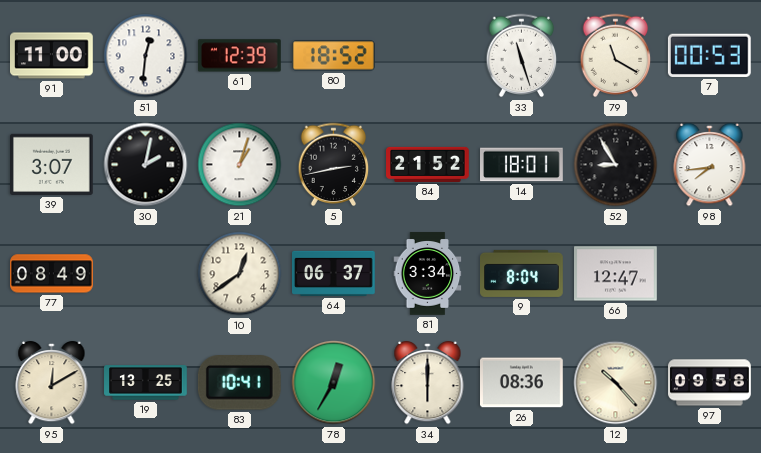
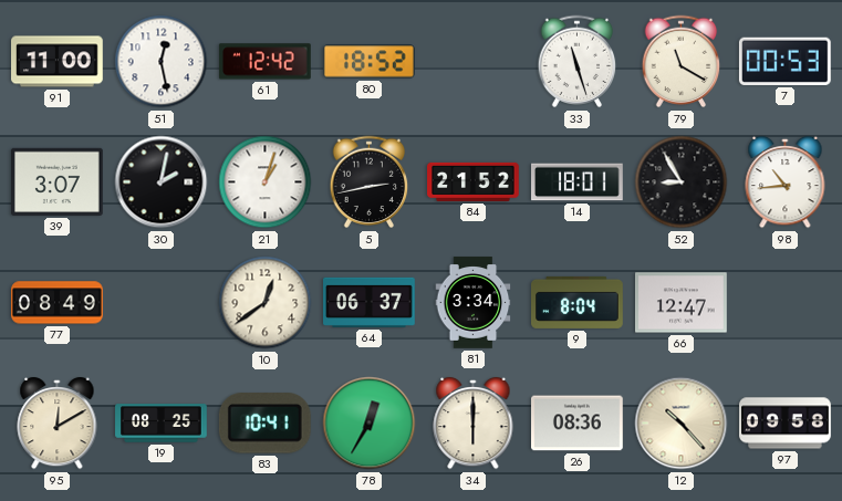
51: 12:31 -> 12:28
61: 12:39 -> 12:42
98: 7:44 -> 10:44
19: 13:25 -> 08:25
